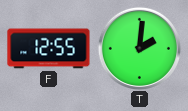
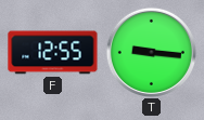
T: 2:01 -> 9:16
